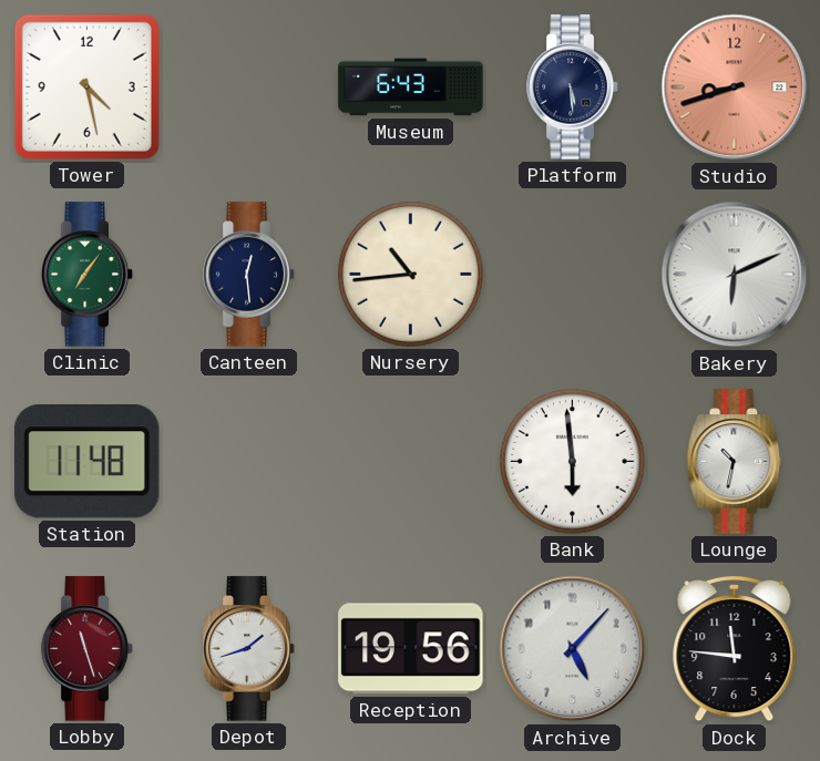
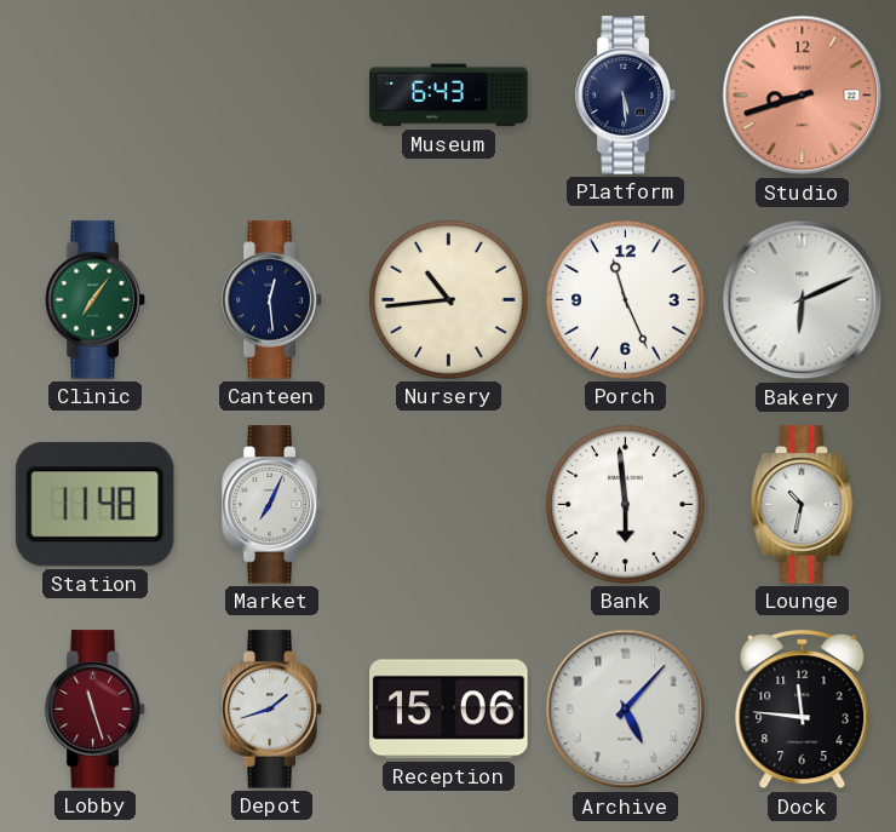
Tower: 4:28 -> none
Porch: none -> 11:26
Market: none -> 7:04
Reception: 19:56 -> 15:06
